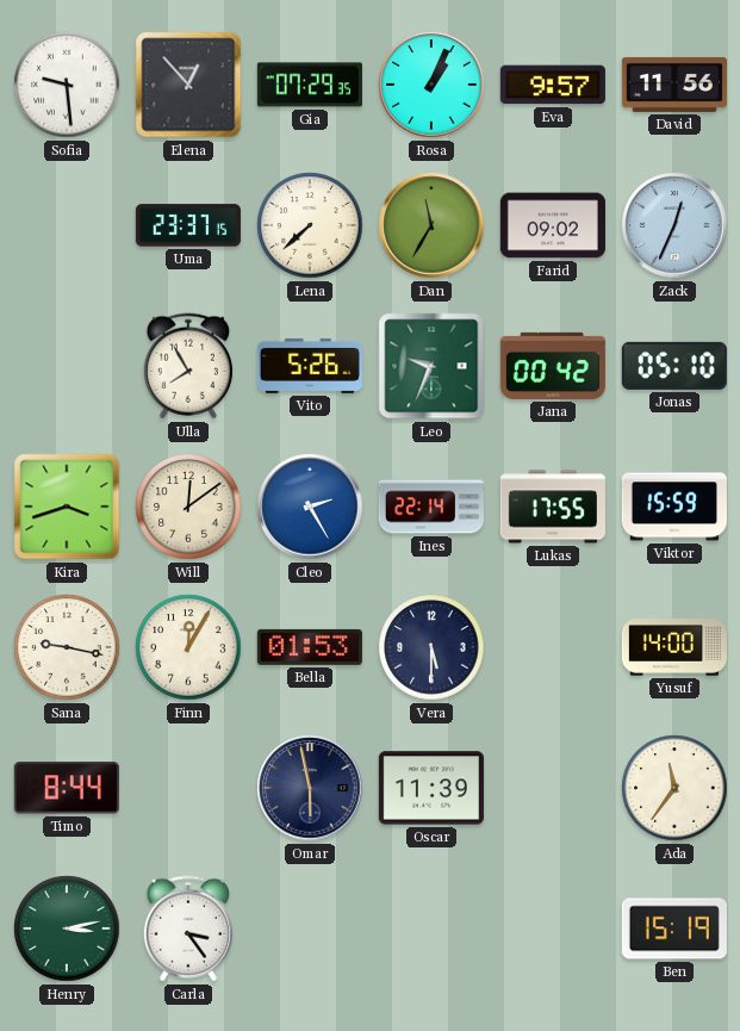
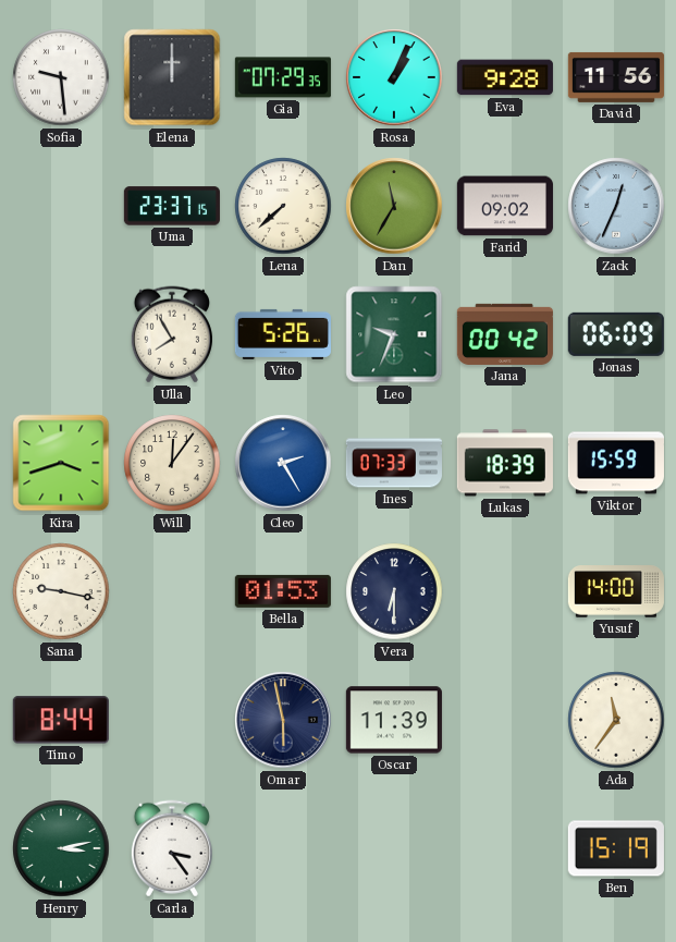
Elena: 12:53 -> 12:00
Eva: 9:57 -> 9:28
Jonas: 05:10 -> 06:09
Will: 12:09 -> 12:06
Ines: 22:14 -> 07:33
Lukas: 17:55 -> 18:39
Finn: 12:05 -> none
Vera: 5:30 -> 6:30
